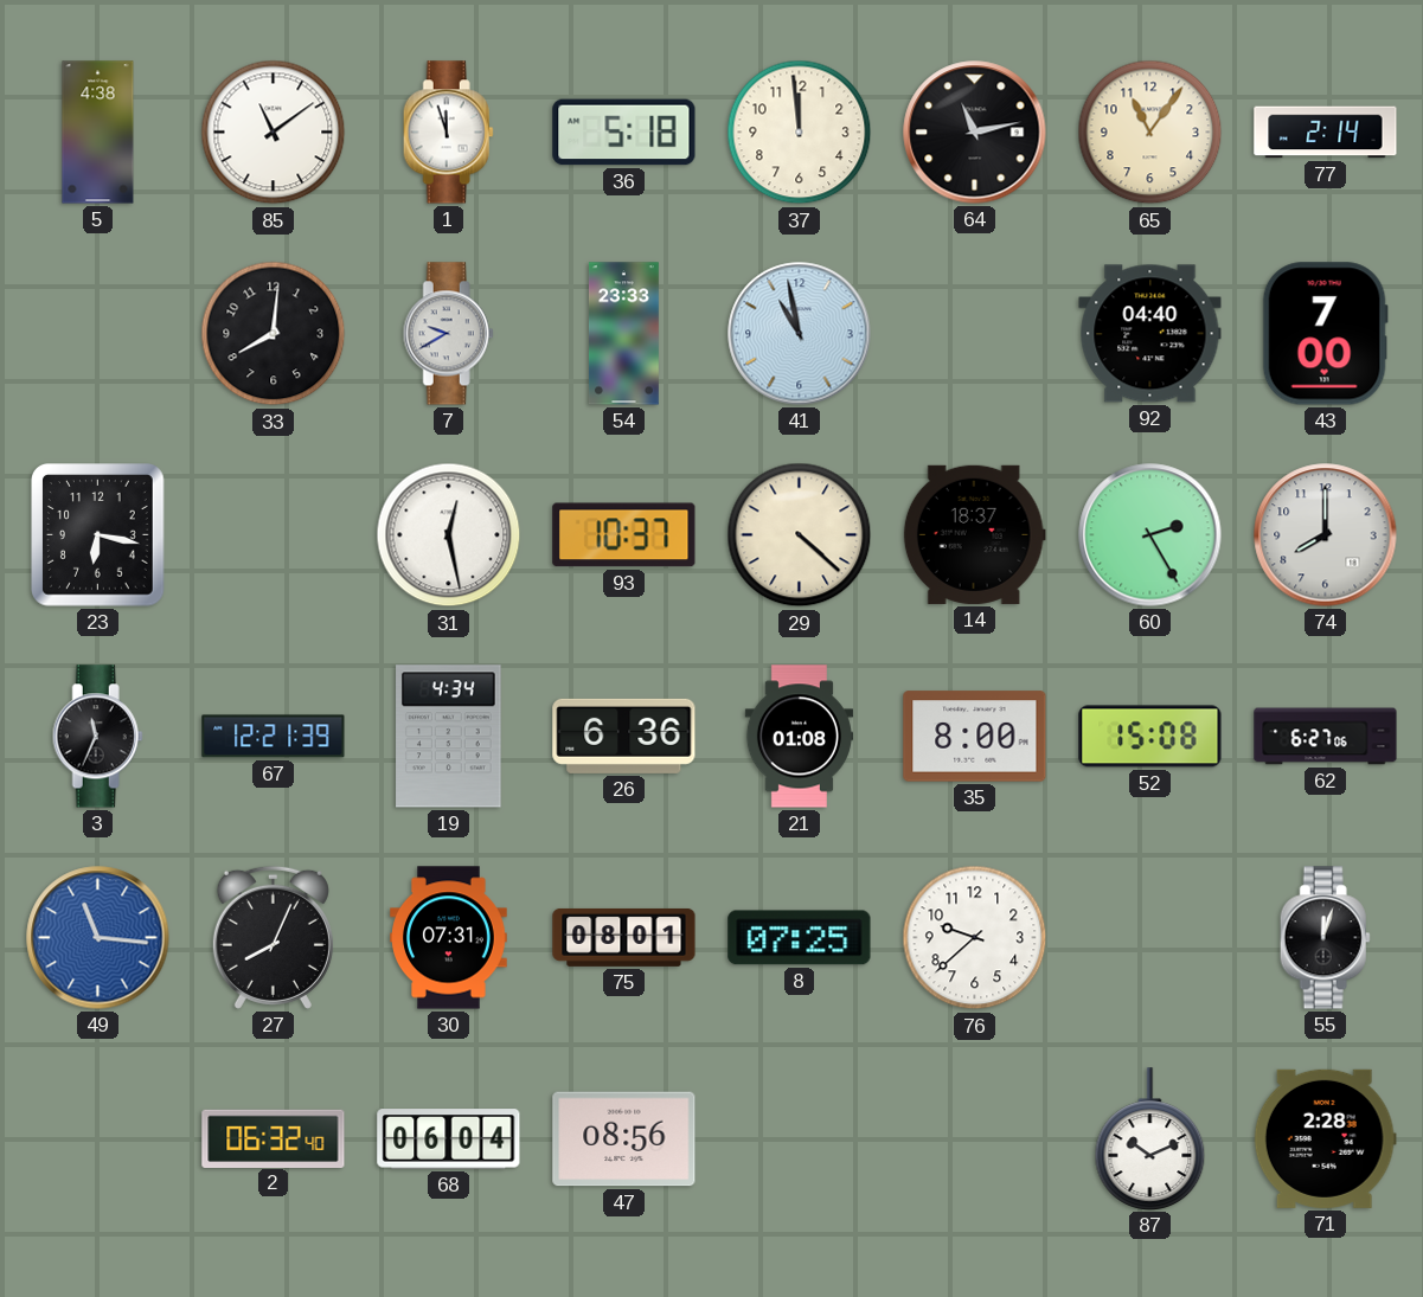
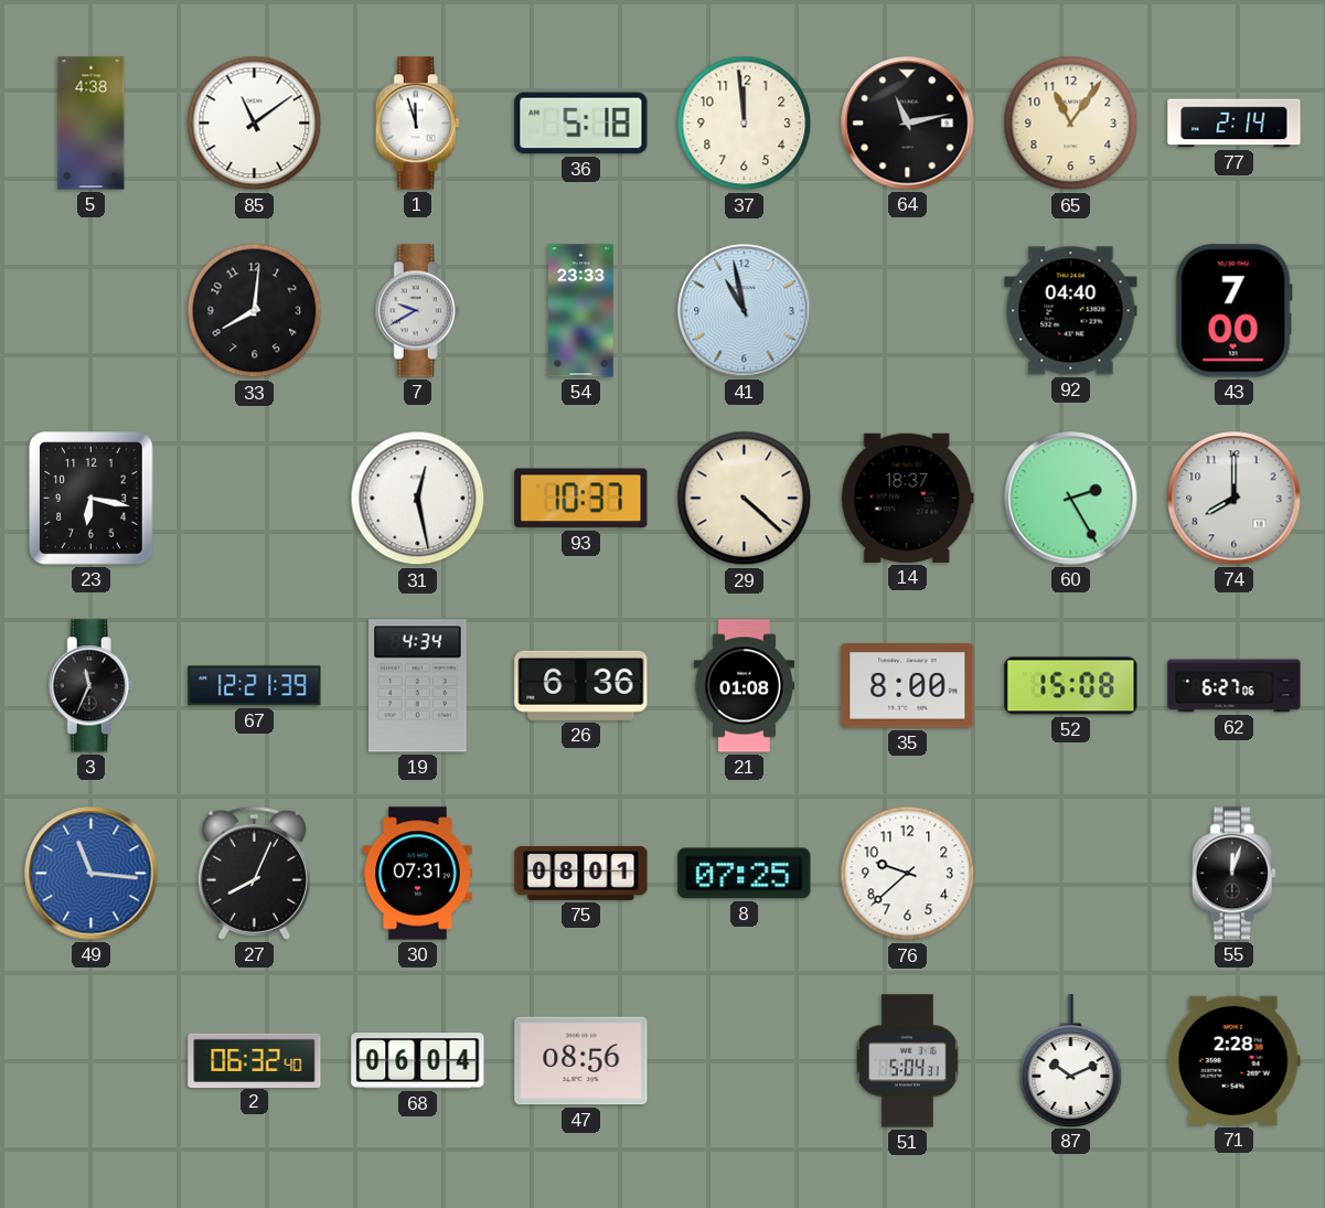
51: none -> 5:04
